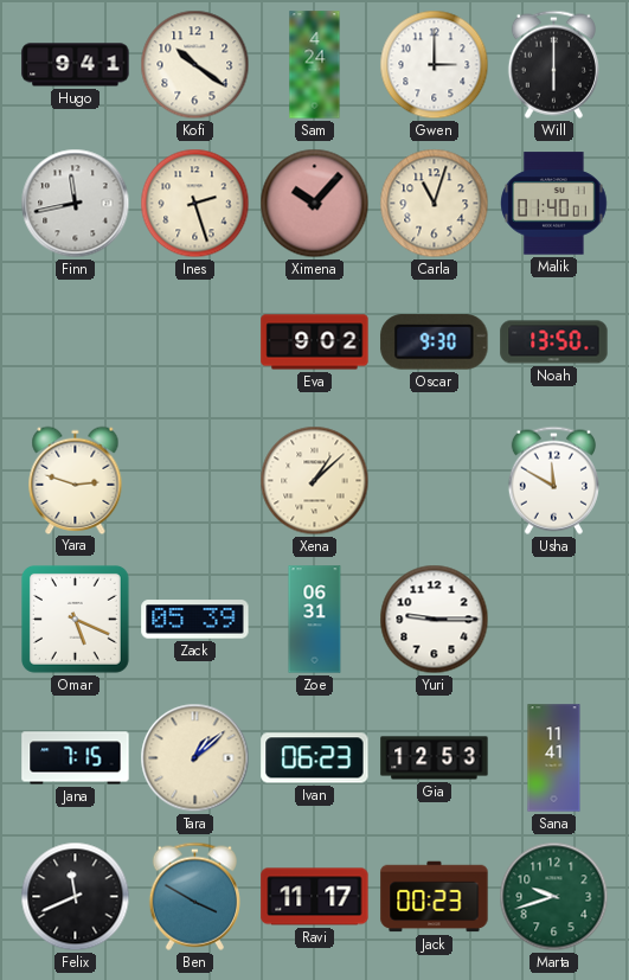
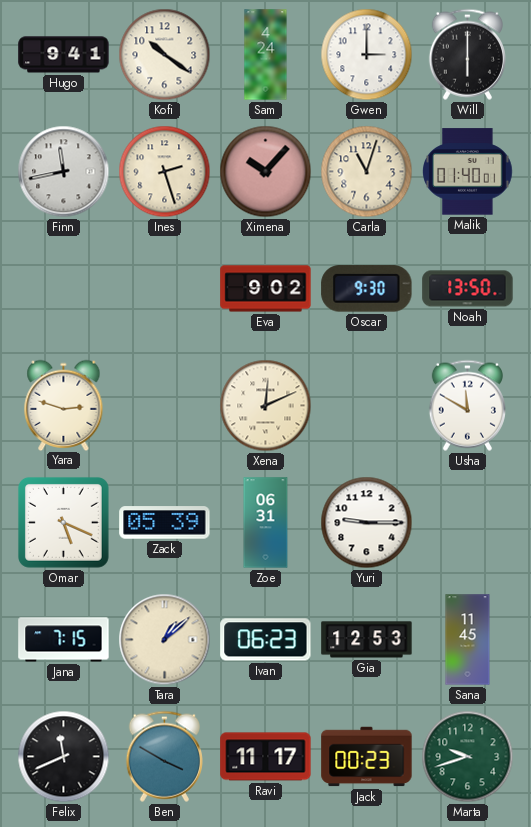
Xena: 1:08 -> 12:11
Sana: 11:41 -> 11:45
